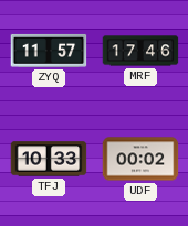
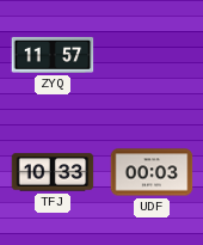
MRF: 17:46 -> none
UDF: 00:02 -> 00:03
